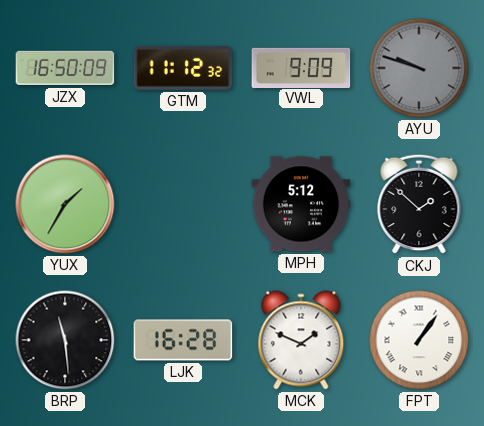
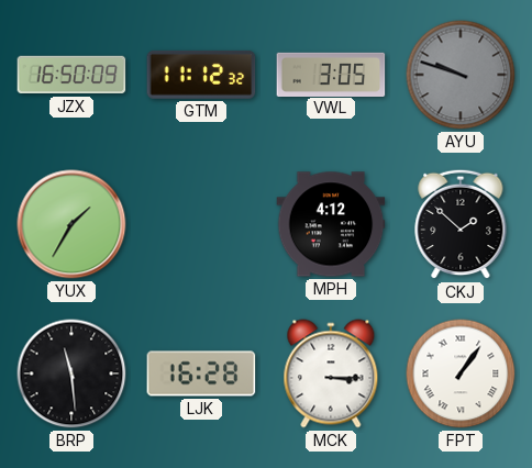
VWL: 9:09 -> 3:05
MPH: 5:12 -> 4:12
MCK: 1:49 -> 3:15
